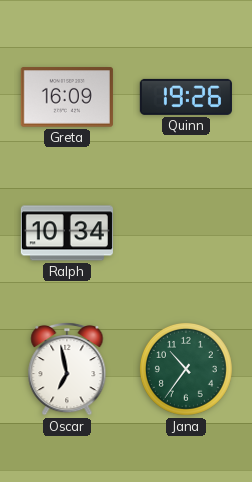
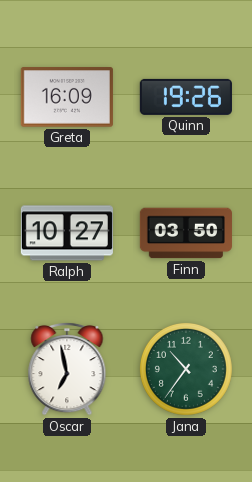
Ralph: 10:34 -> 10:27
Finn: none -> 03:50
